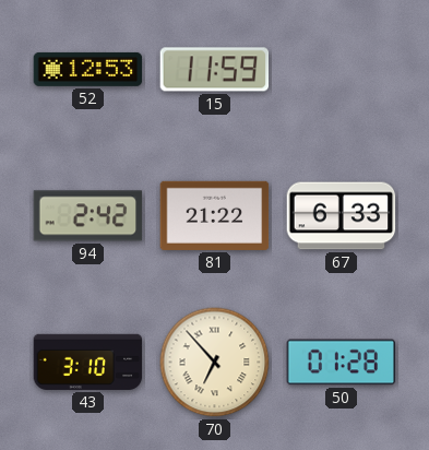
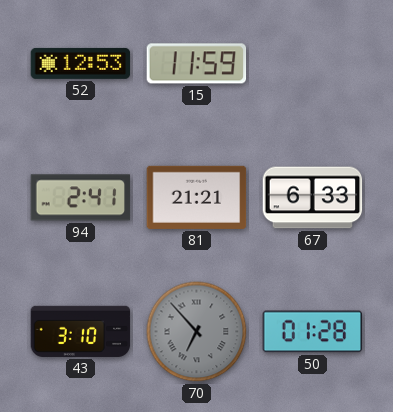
94: 2:42 -> 2:41
81: 21:22 -> 21:21
70 dial: cream -> grey
